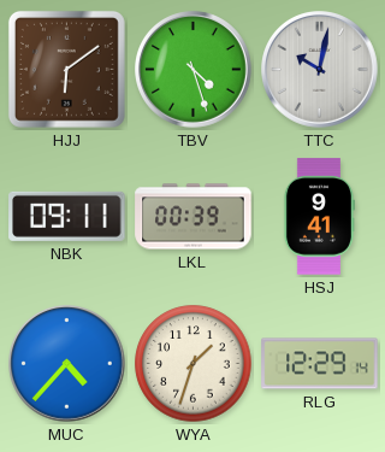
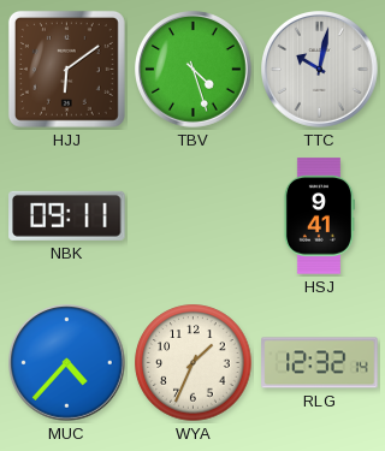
LKL: 00:39 -> none
WYA: 1:33 -> 1:34
RLG: 12:29 -> 12:32
